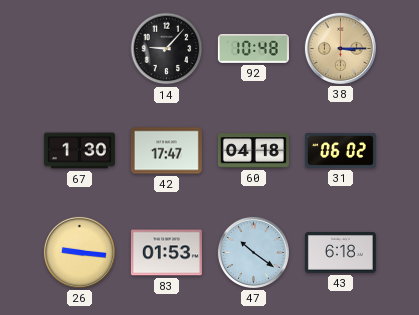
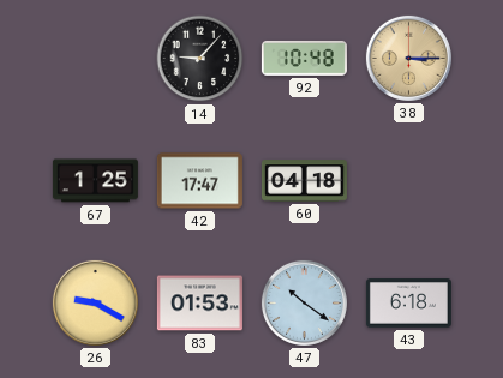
67: 1:30 -> 1:25
31: 06:02 -> none
26: 9:16 -> 9:20
